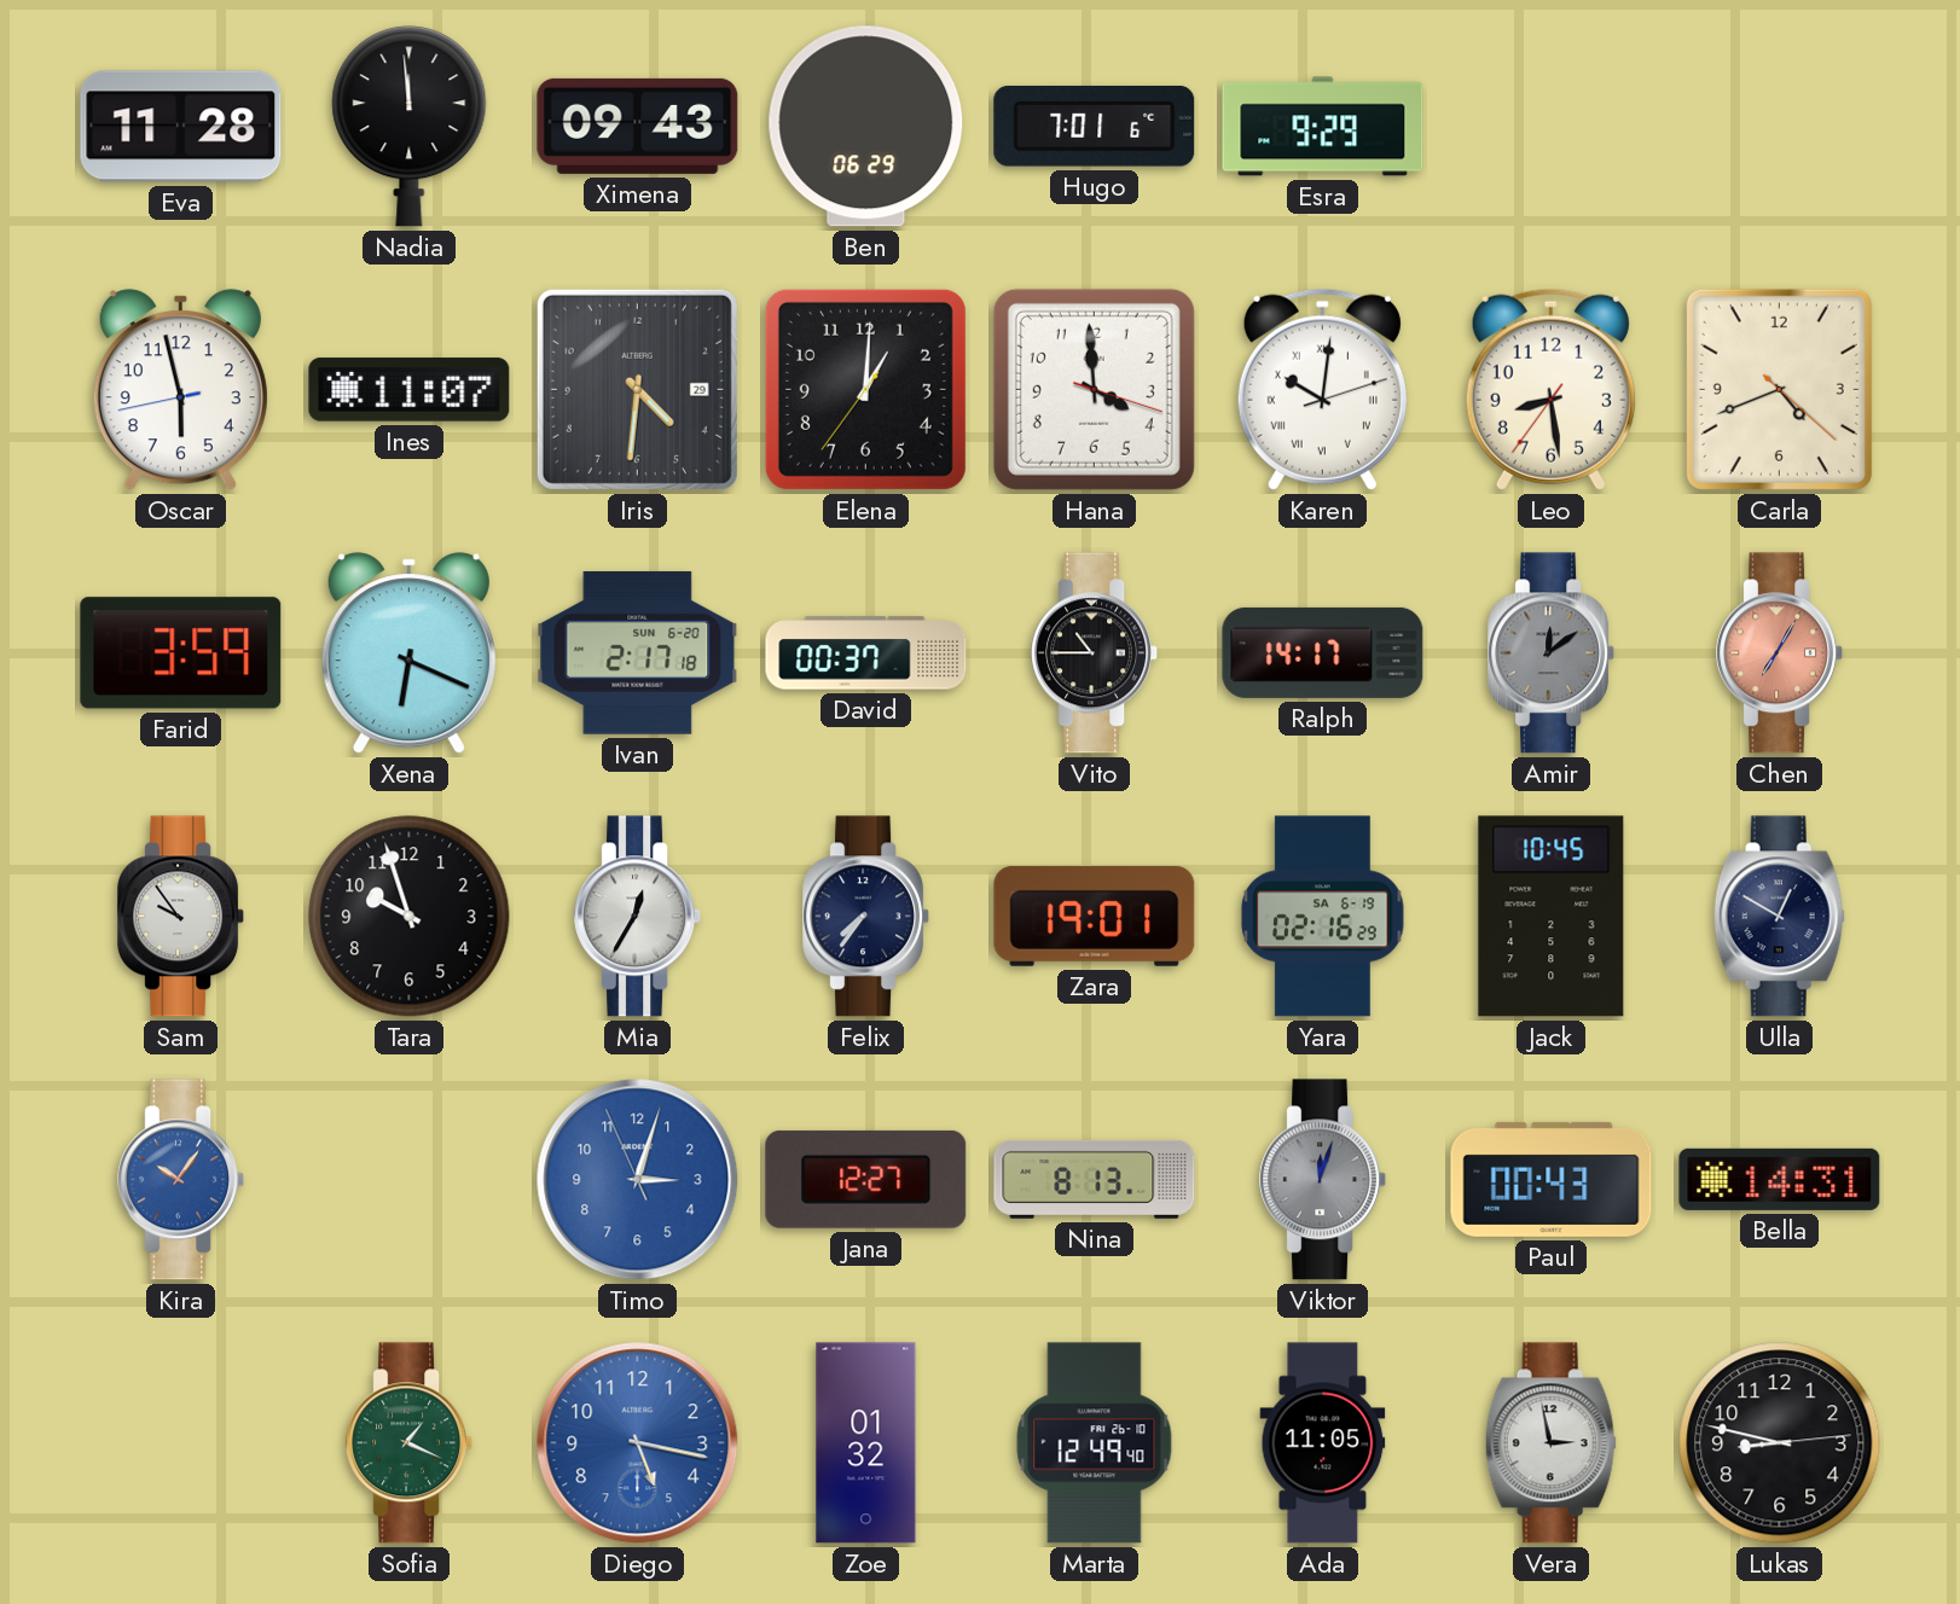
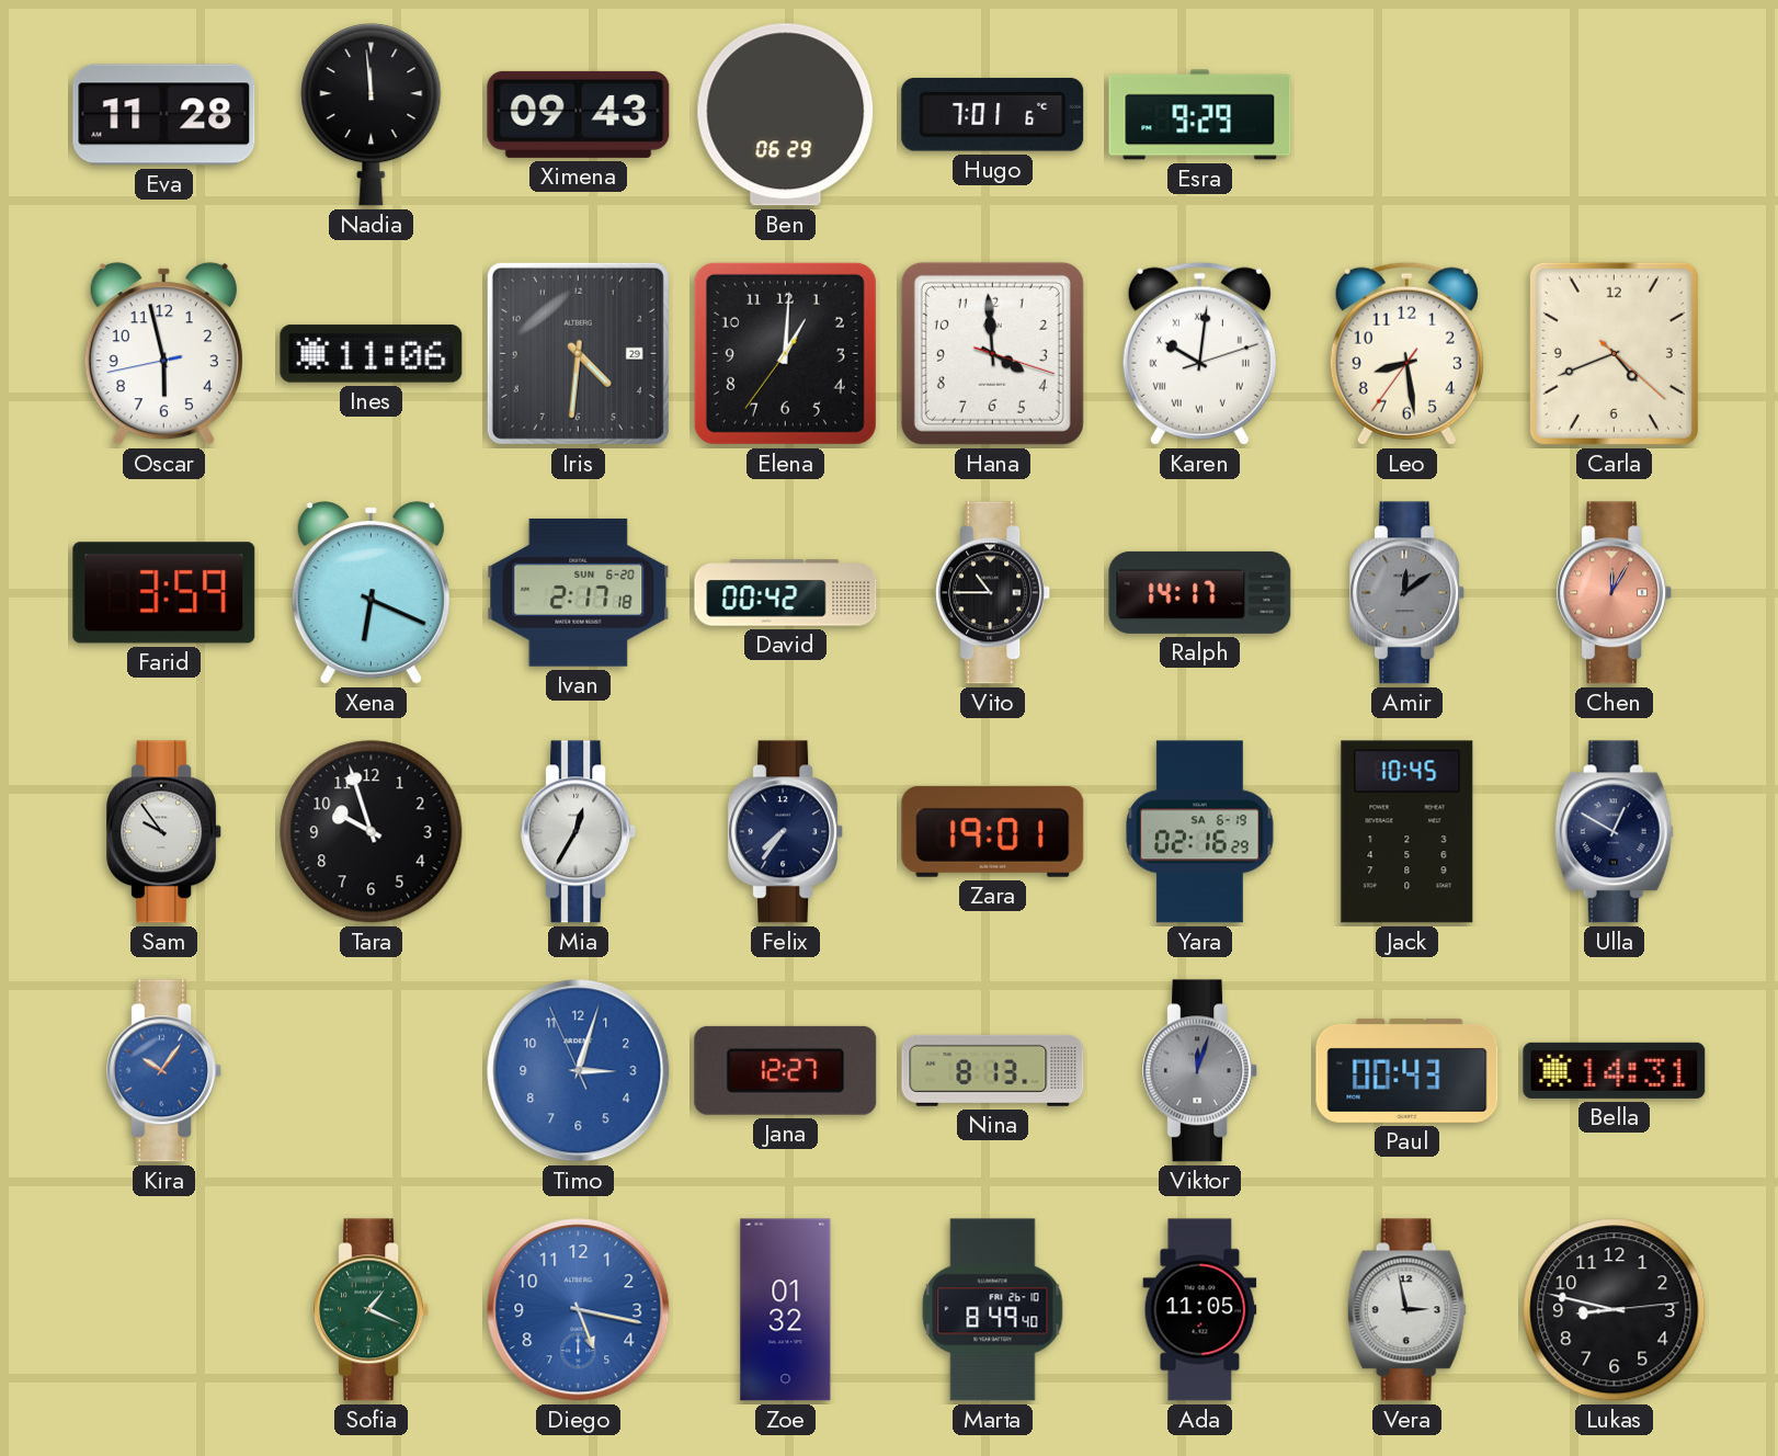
Ines: 11:07 -> 11:06
David: 00:37 -> 00:42
Chen: 7:05 -> 12:05
Marta: 12:49 -> 8:49
